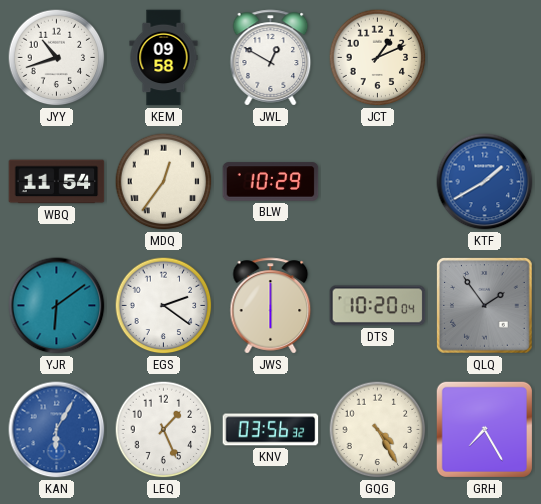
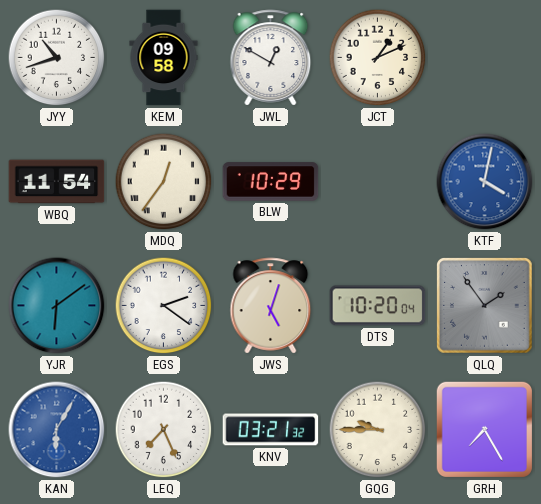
KTF: 1:40 -> 4:02
JWS: 6:00 -> 5:03
LEQ: 1:26 -> 7:26
KNV: 03:56 -> 03:21
GQG: 4:25 -> 9:45
